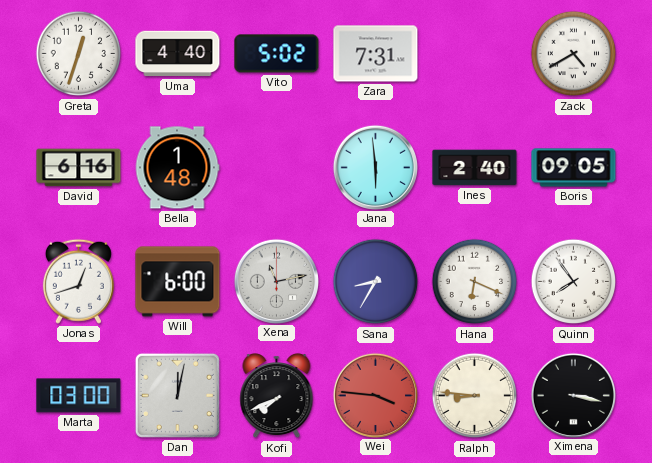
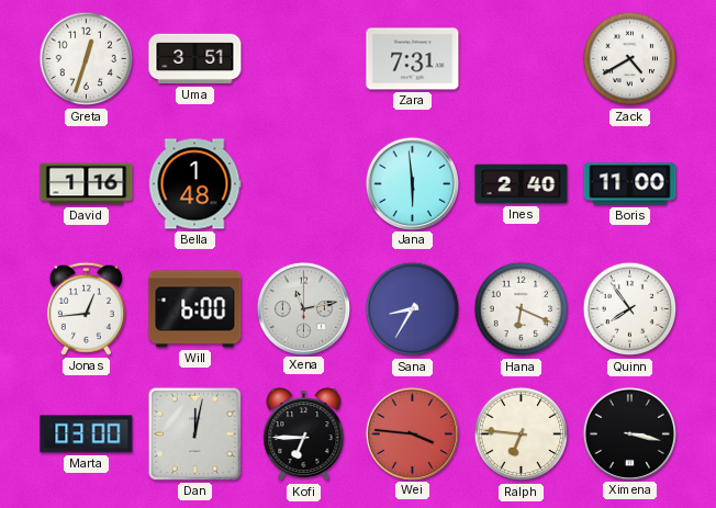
Uma: 4:40 -> 3:51
Vito: 5:02 -> none
David: 6:16 -> 1:16
Boris: 09:05 -> 11:00
Jonas: 12:42 -> 12:44
Kofi: 7:41 -> 6:45
Ralph: 8:46 -> 6:46
